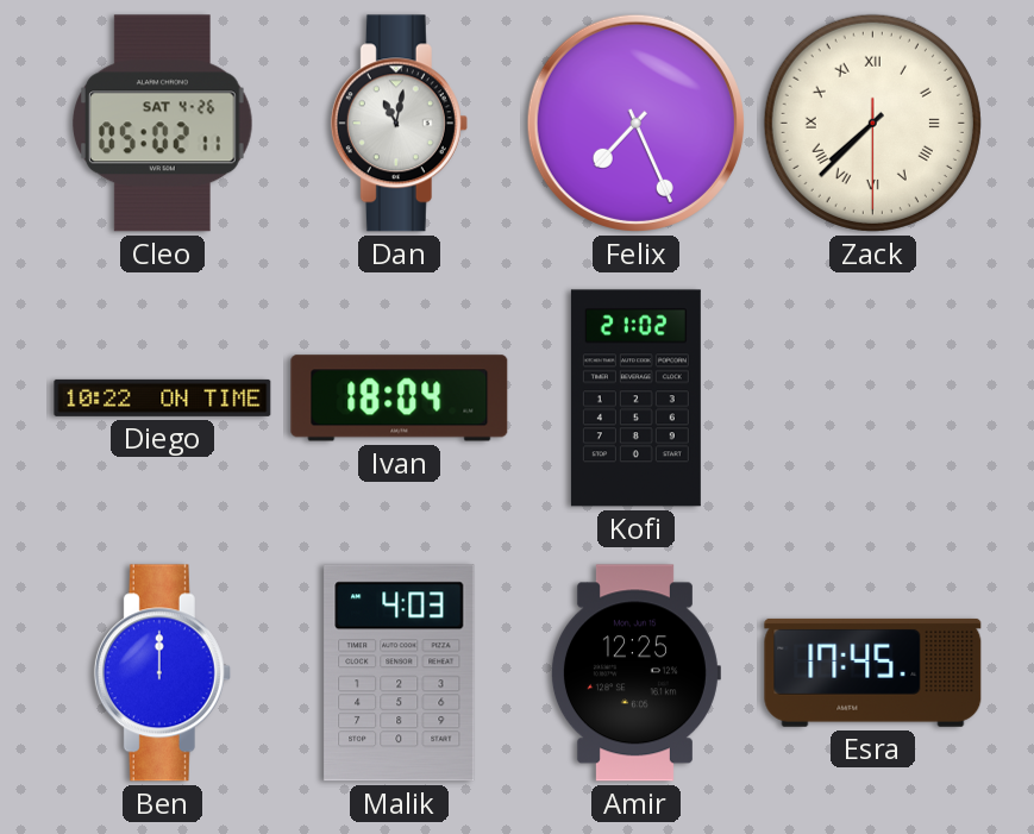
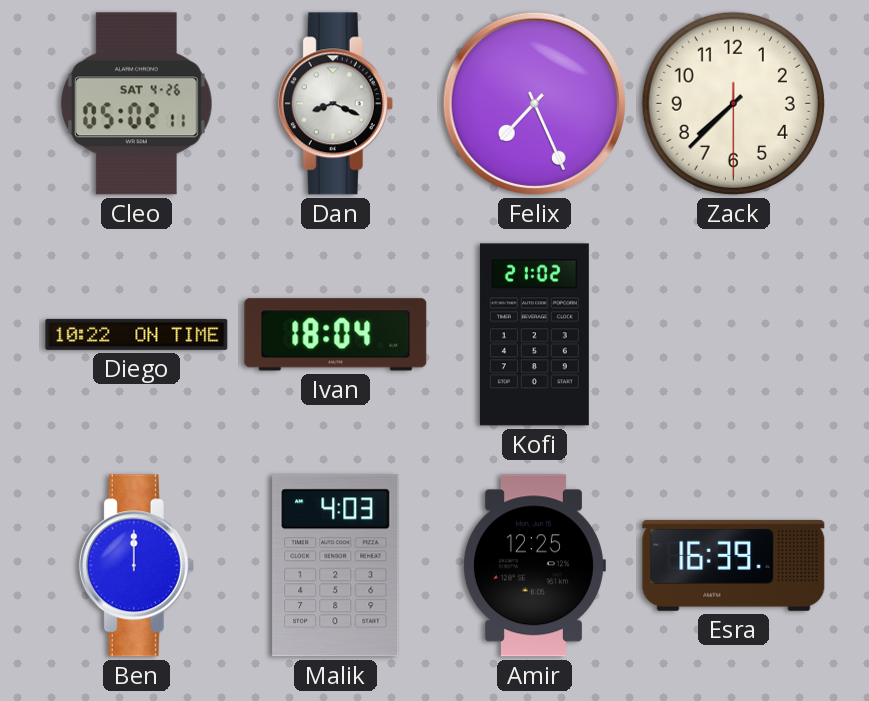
Dan: 11:02 -> 8:19
Zack numerals: Roman -> Arabic
Esra: 17:45 -> 16:39
